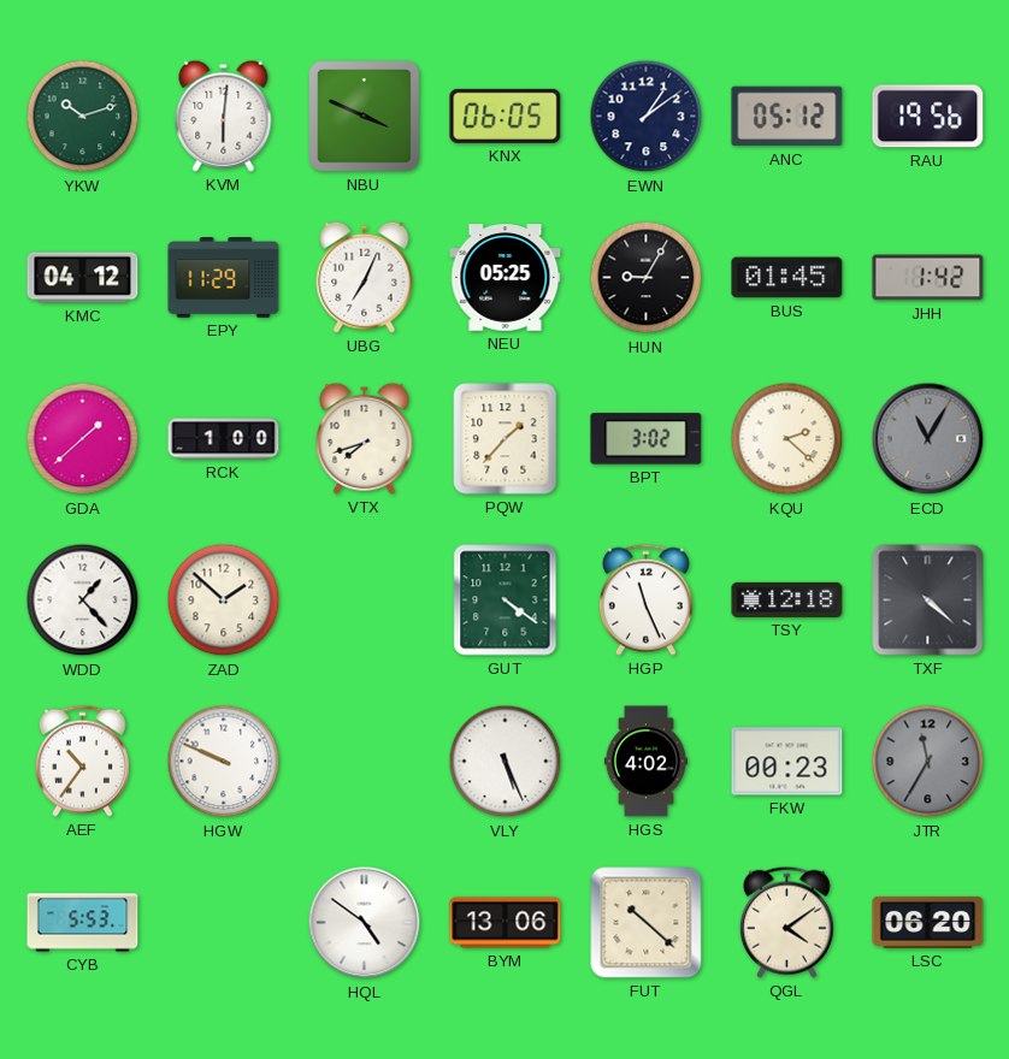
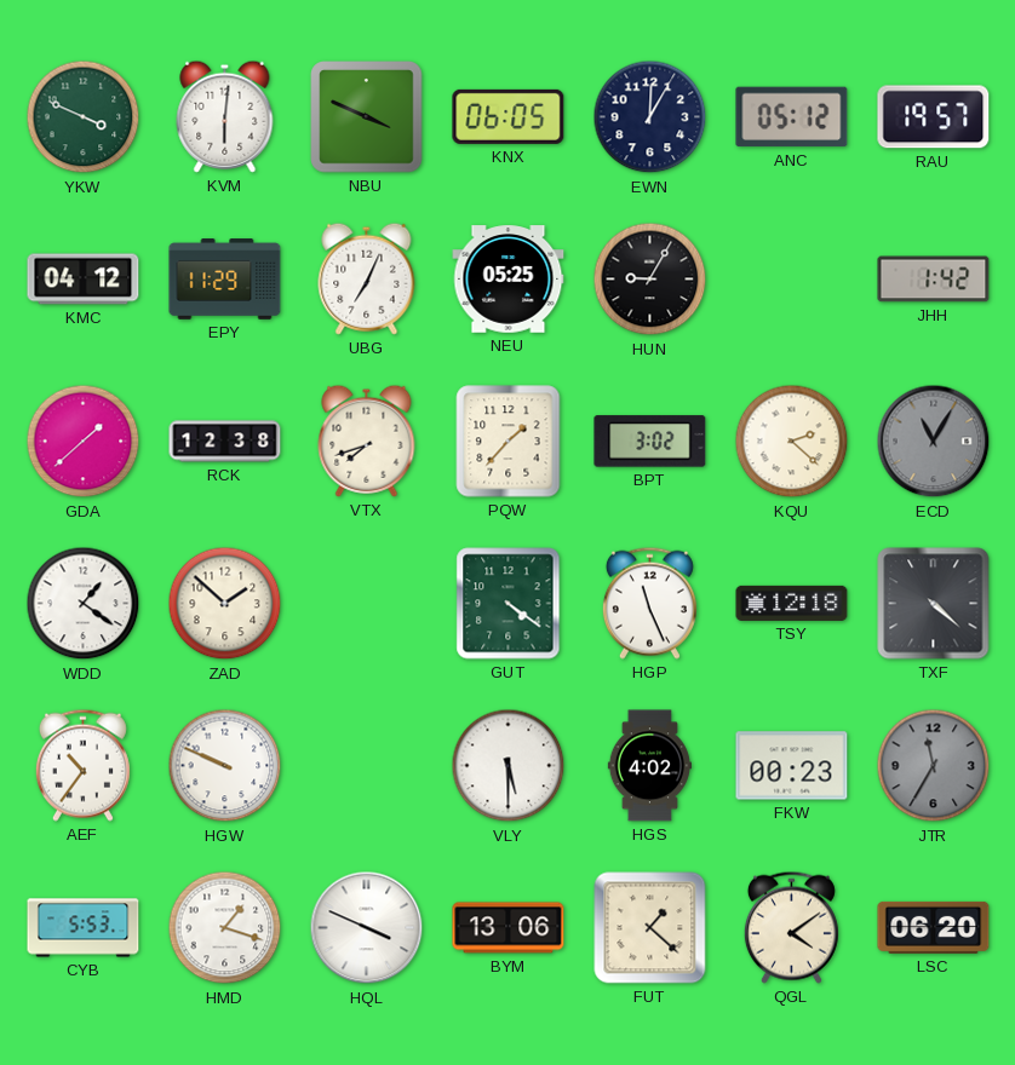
YKW: 10:12 -> 3:49
EWN: 1:09 -> 12:05
RAU: 19:56 -> 19:57
BUS: 01:45 -> none
RCK: 1:00 -> 12:38
WDD: 1:23 -> 1:21
VLY: 5:26 -> 5:30
HMD: none -> 1:18
HQL: 4:51 -> 3:49
FUT: 10:22 -> 1:22
